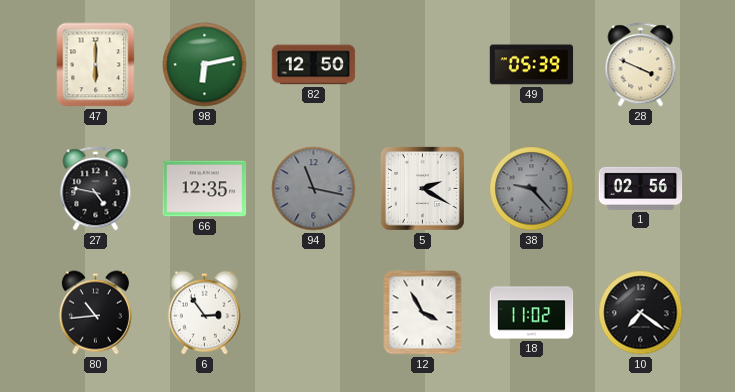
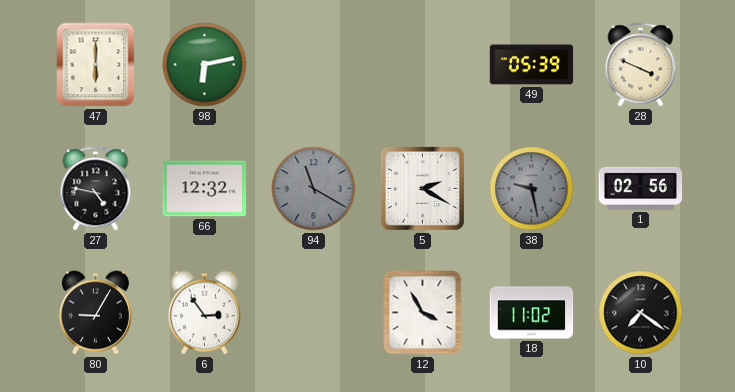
82: 12:50 -> none
66: 12:35 -> 12:32
94: 11:17 -> 11:20
38: 9:23 -> 9:28
80: 10:44 -> 9:05
